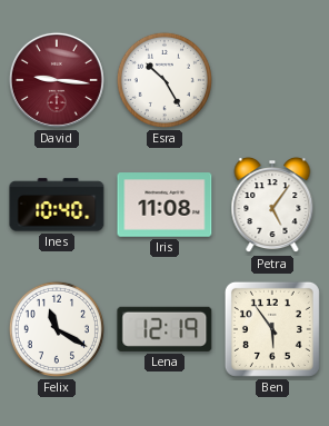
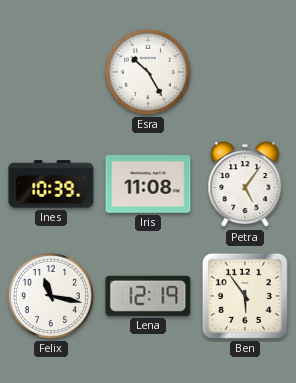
David: 9:16 -> none
Ines: 10:40 -> 10:39
Felix: 11:20 -> 11:17
